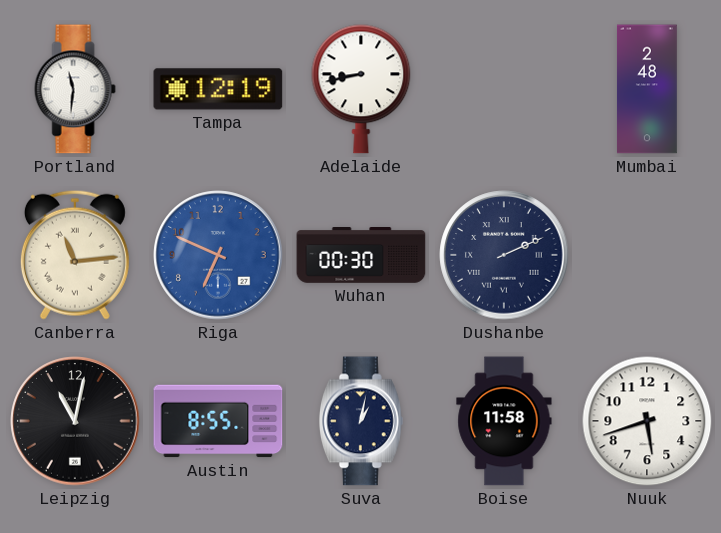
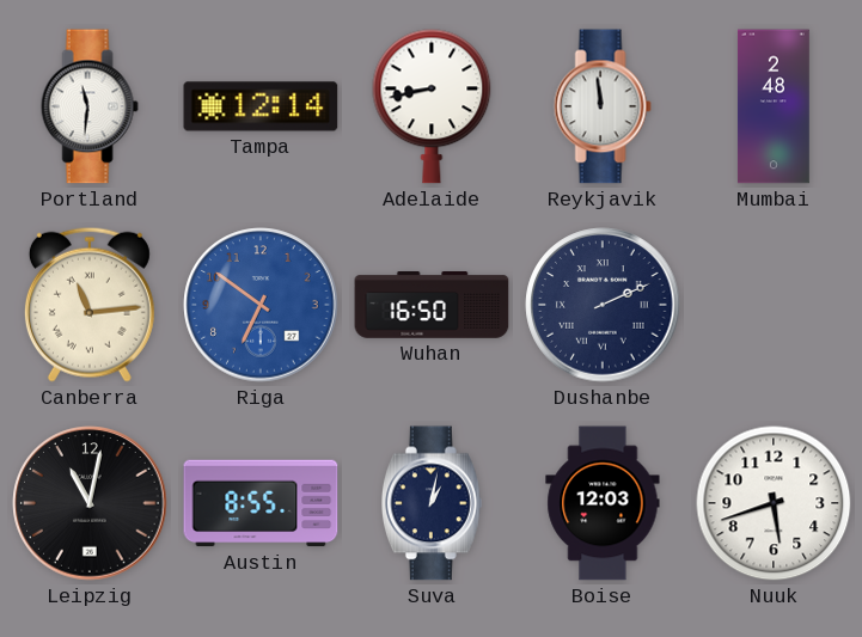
Tampa: 12:19 -> 12:14
Reykjavik: none -> 11:59
Riga: 6:49 -> 6:51
Wuhan: 00:30 -> 16:50
Boise: 11:58 -> 12:03
